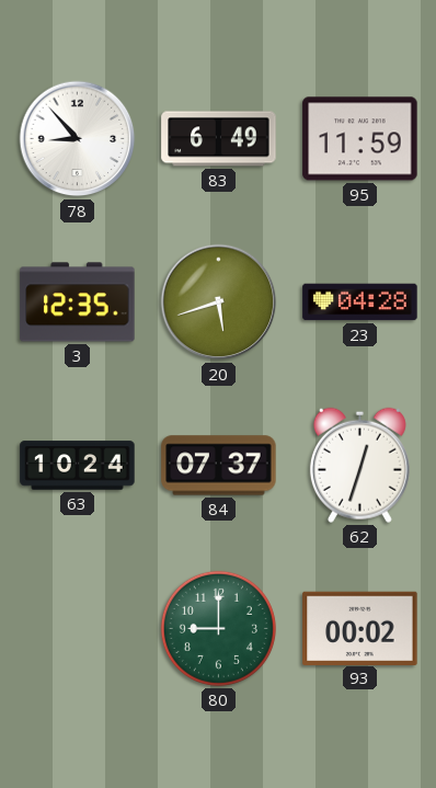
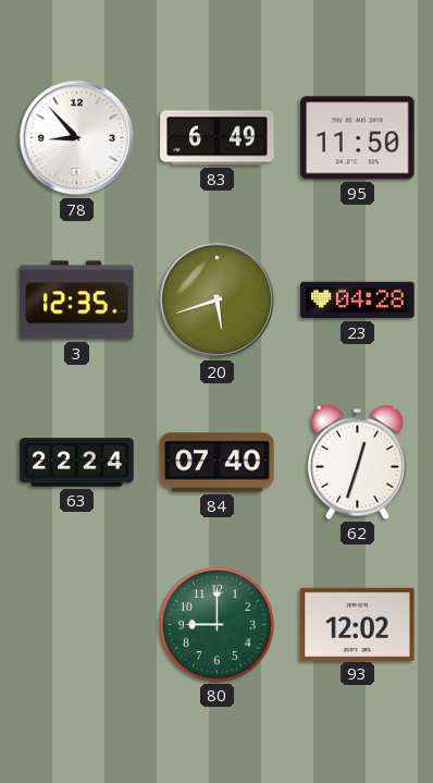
95: 11:59 -> 11:50
63: 10:24 -> 22:24
84: 07:37 -> 07:40
93: 00:02 -> 12:02
